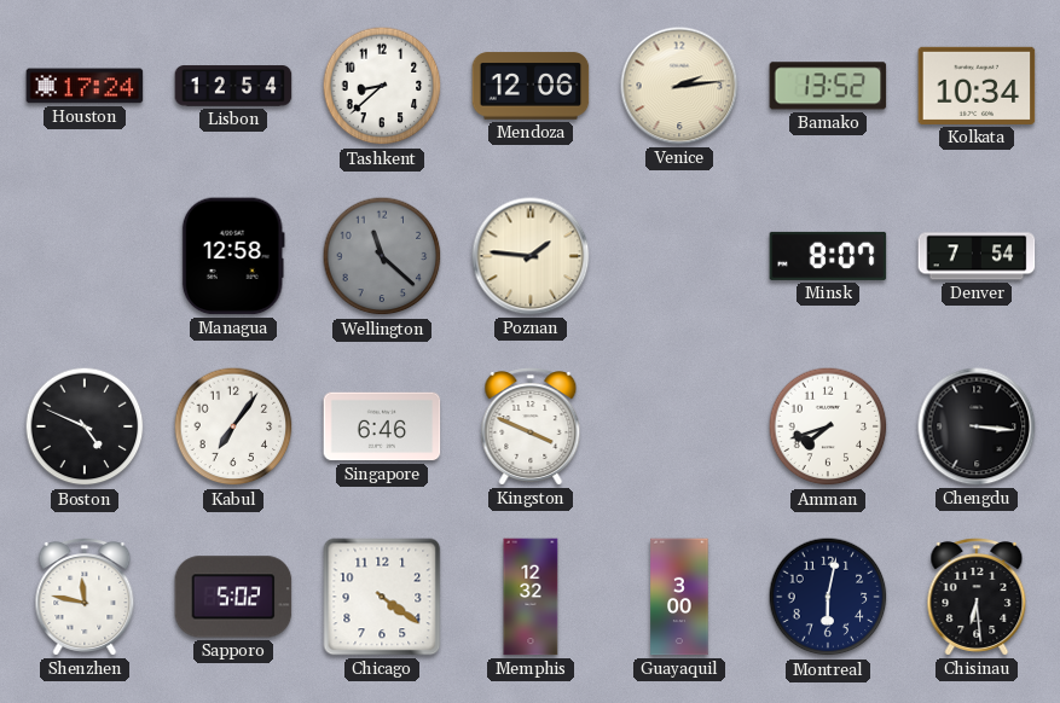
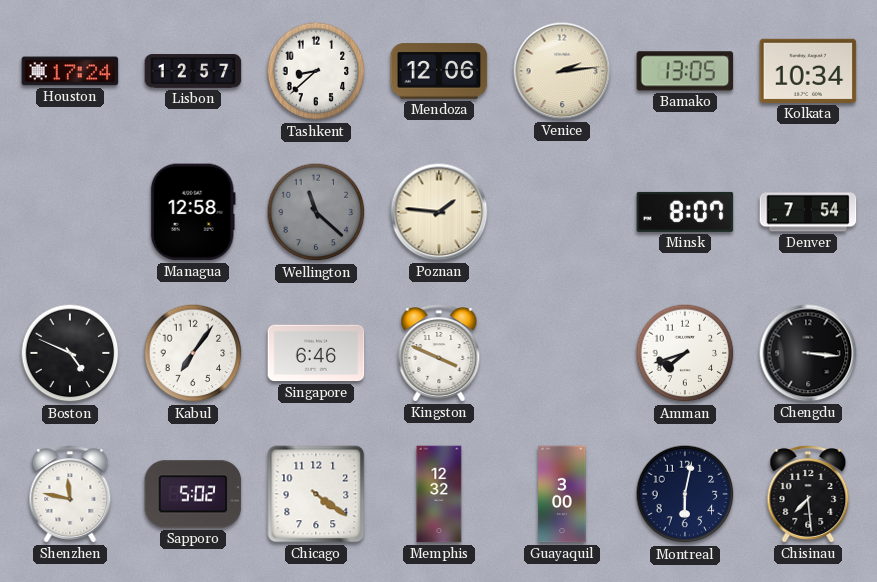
Lisbon: 12:54 -> 12:57
Bamako: 13:52 -> 13:05
Chisinau: 6:29 -> 7:29
